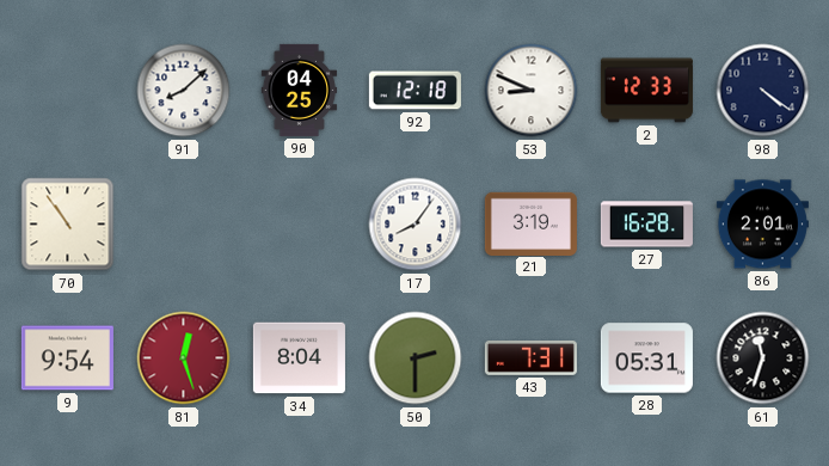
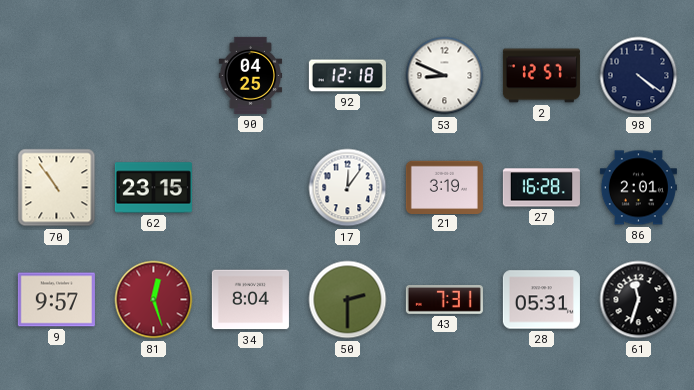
91: 8:08 -> none
2: 12:33 -> 12:57
62: none -> 23:15
17: 8:06 -> 12:06
9: 9:54 -> 9:57
